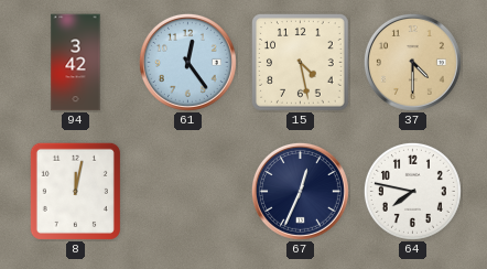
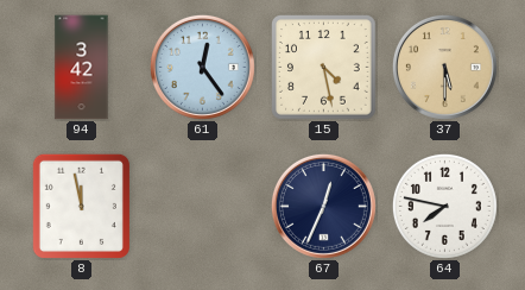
37: 4:30 -> 5:30
8: 12:02 -> 11:58
